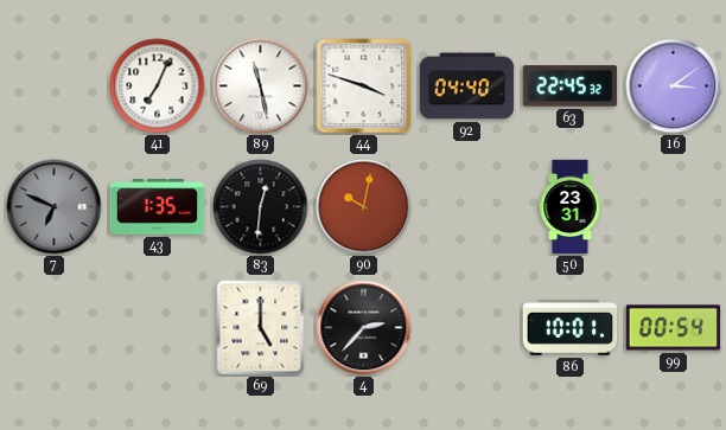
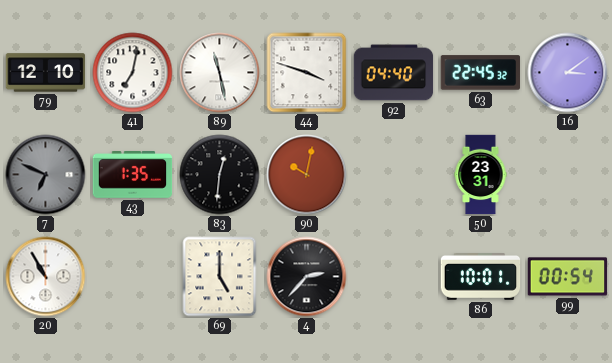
79: none -> 12:10
41: 7:04 -> 7:02
20: none -> 10:55
